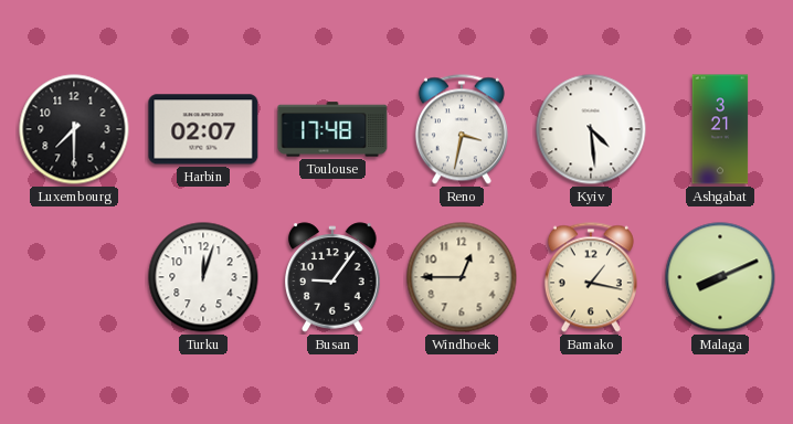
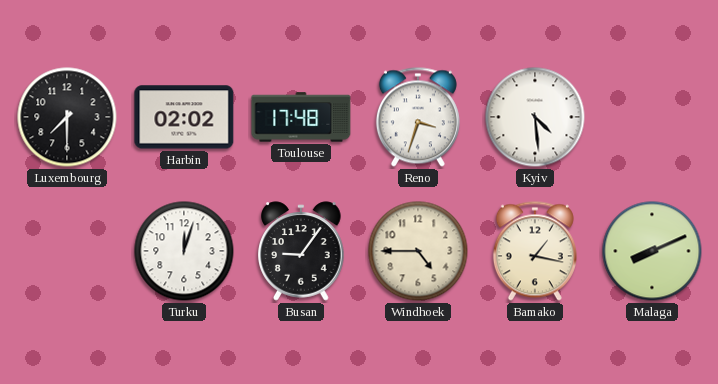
Harbin: 02:07 -> 02:02
Reno: 3:32 -> 3:33
Ashgabat: 3:21 -> none
Windhoek: 12:45 -> 4:45
